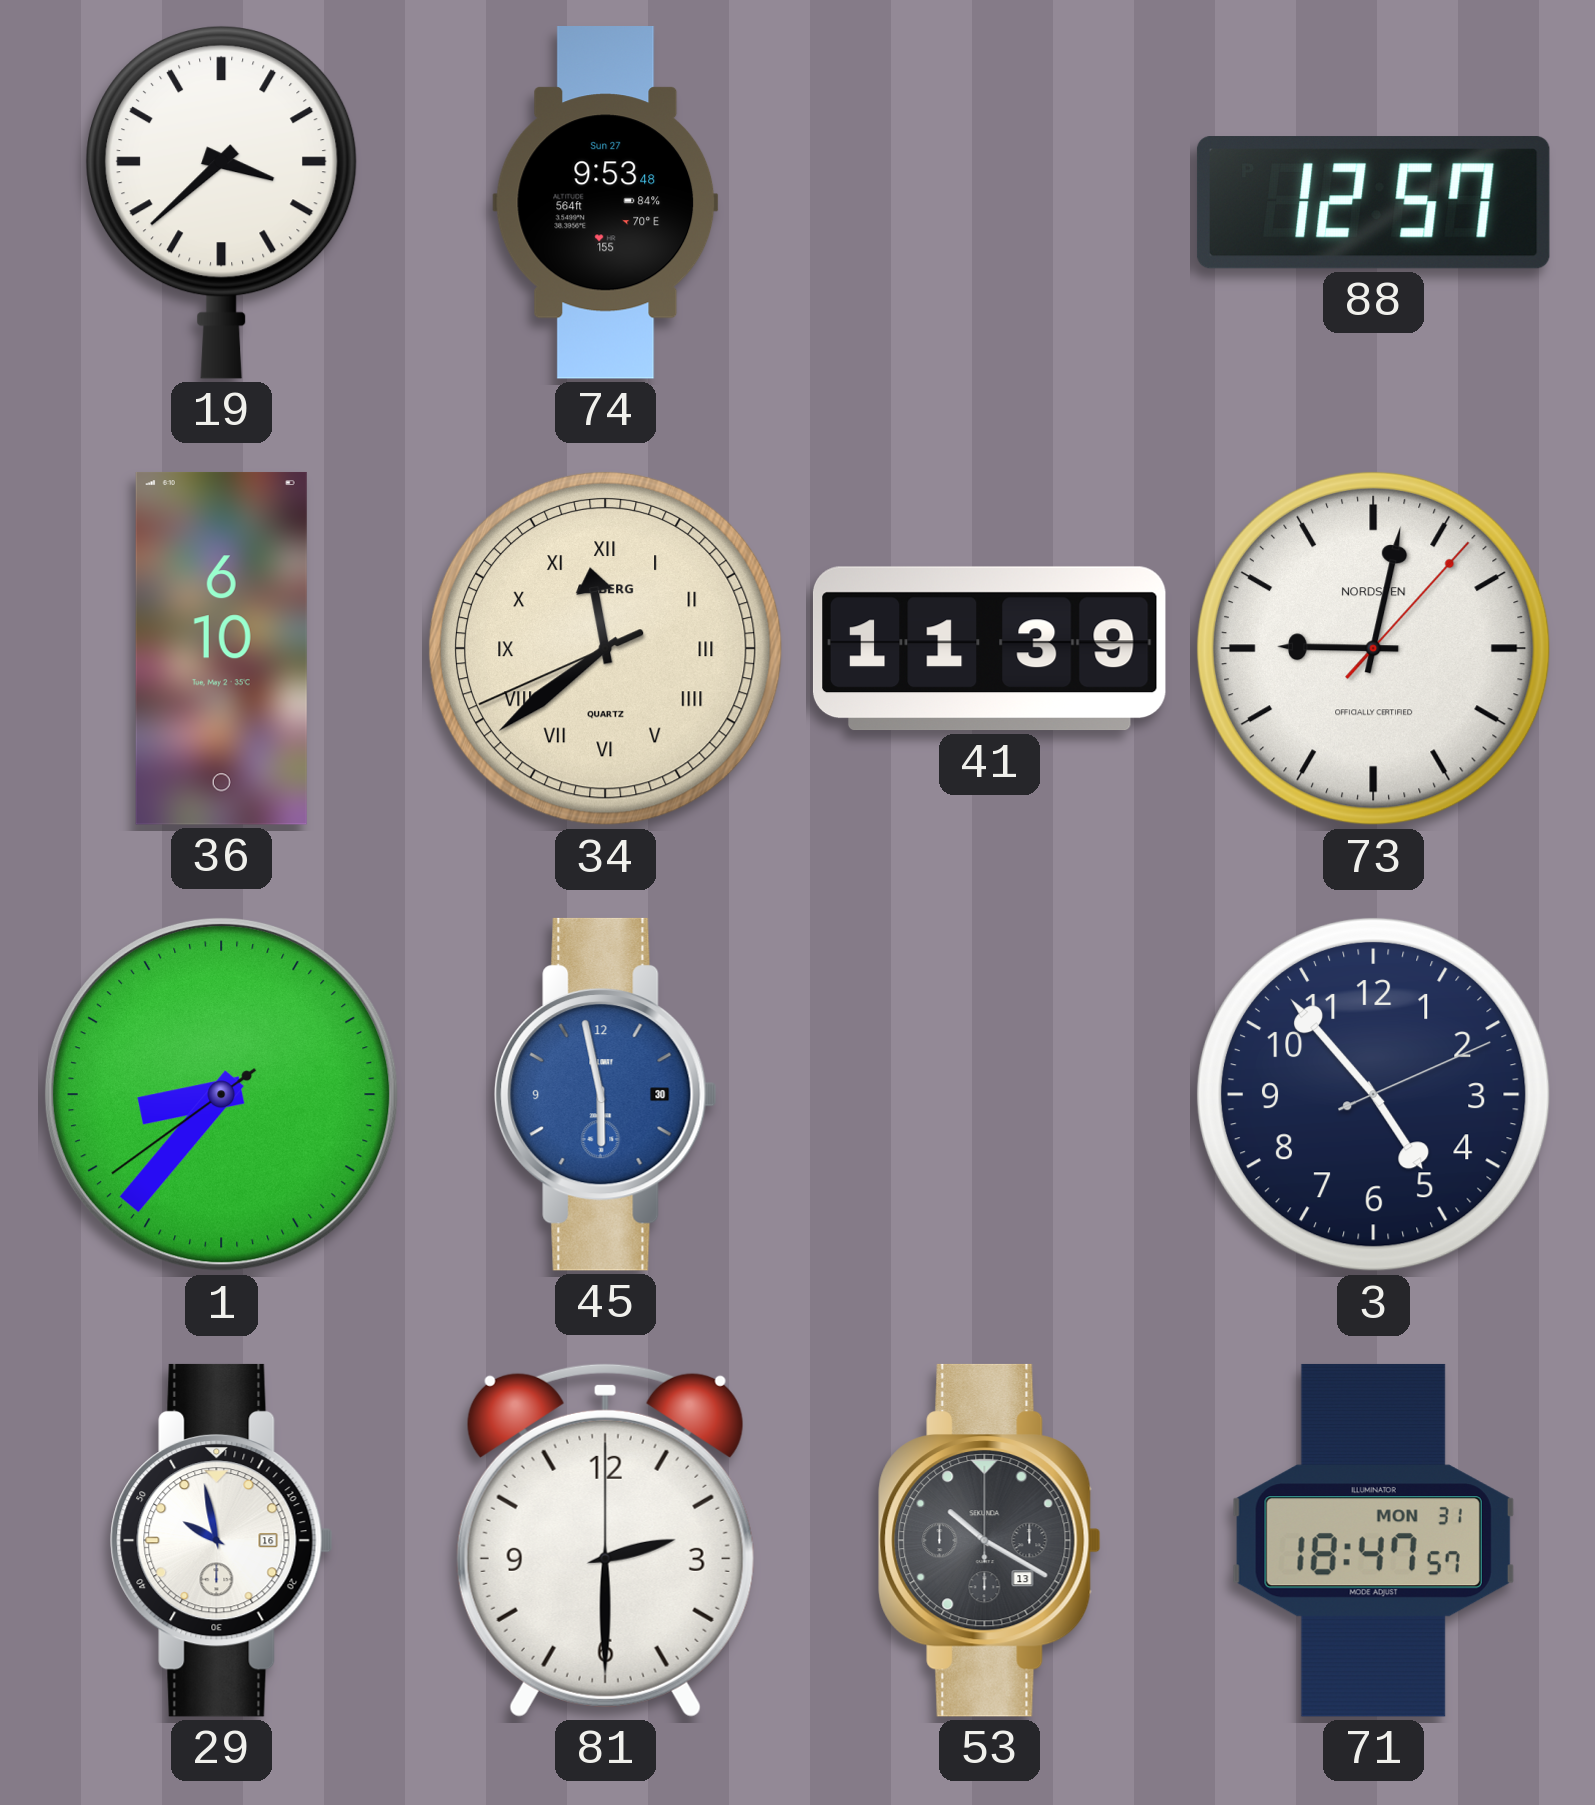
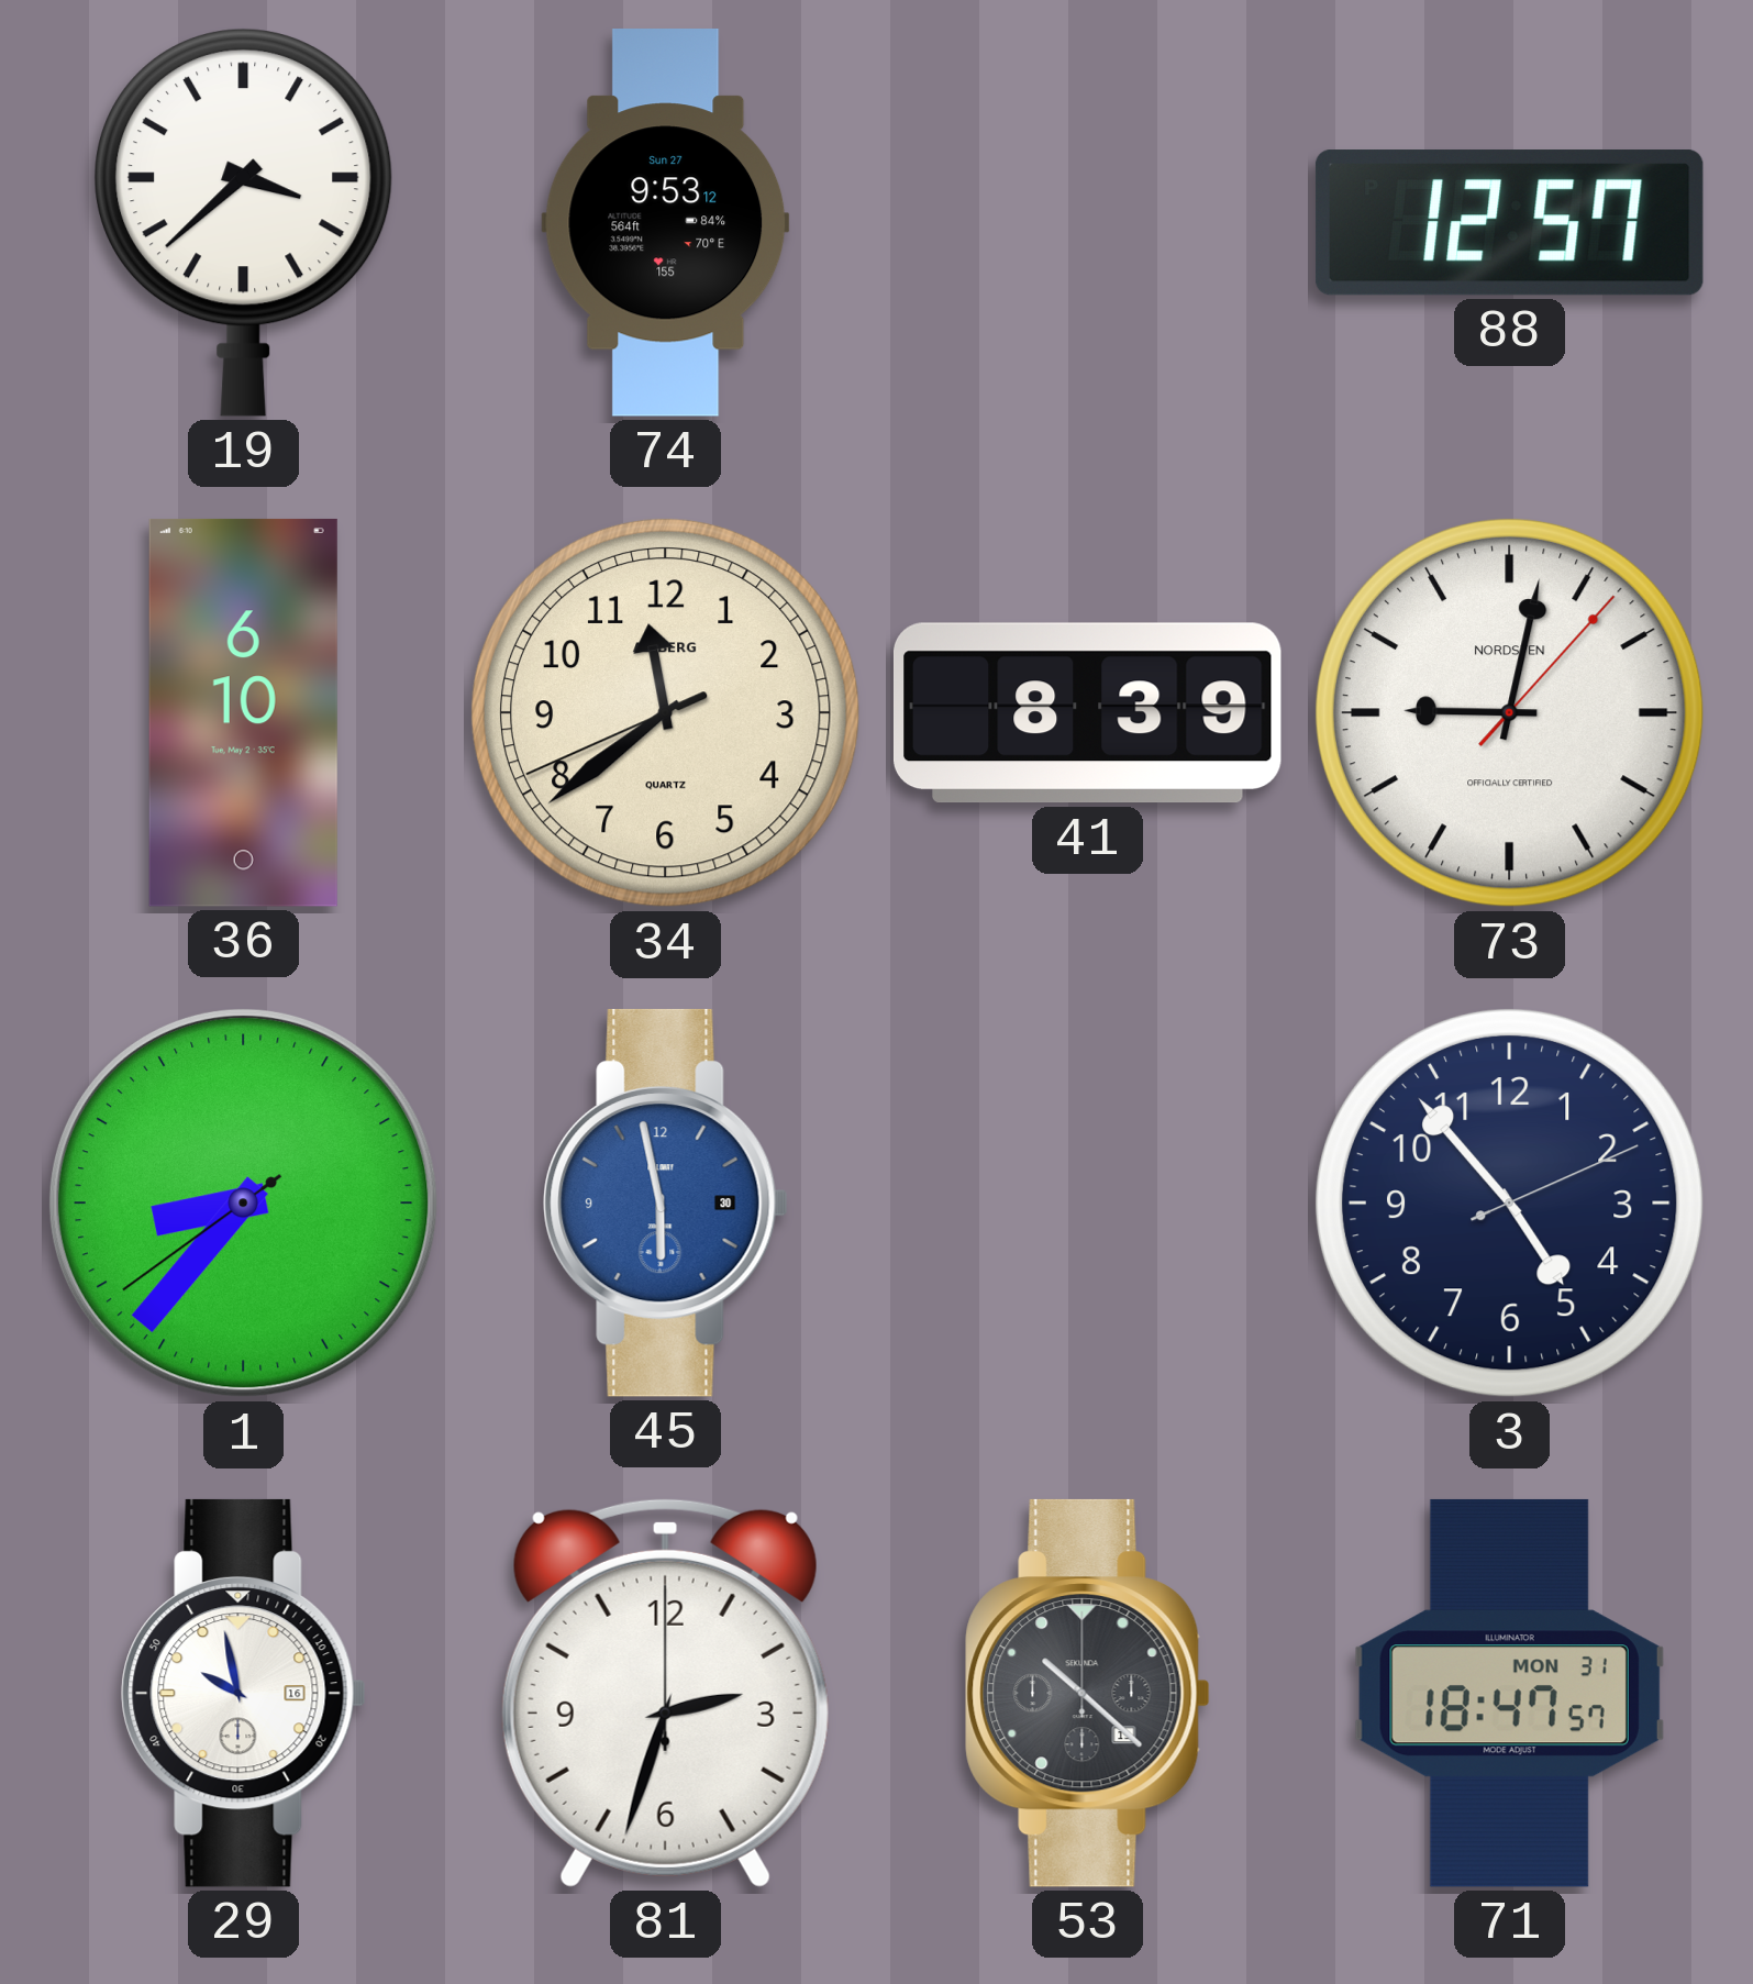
74: 9:53:48 -> 9:53:12
34 numerals: Roman -> Arabic
41: 11:39 -> 8:39
81: 2:30 -> 2:33
53: 10:20 -> 10:22
